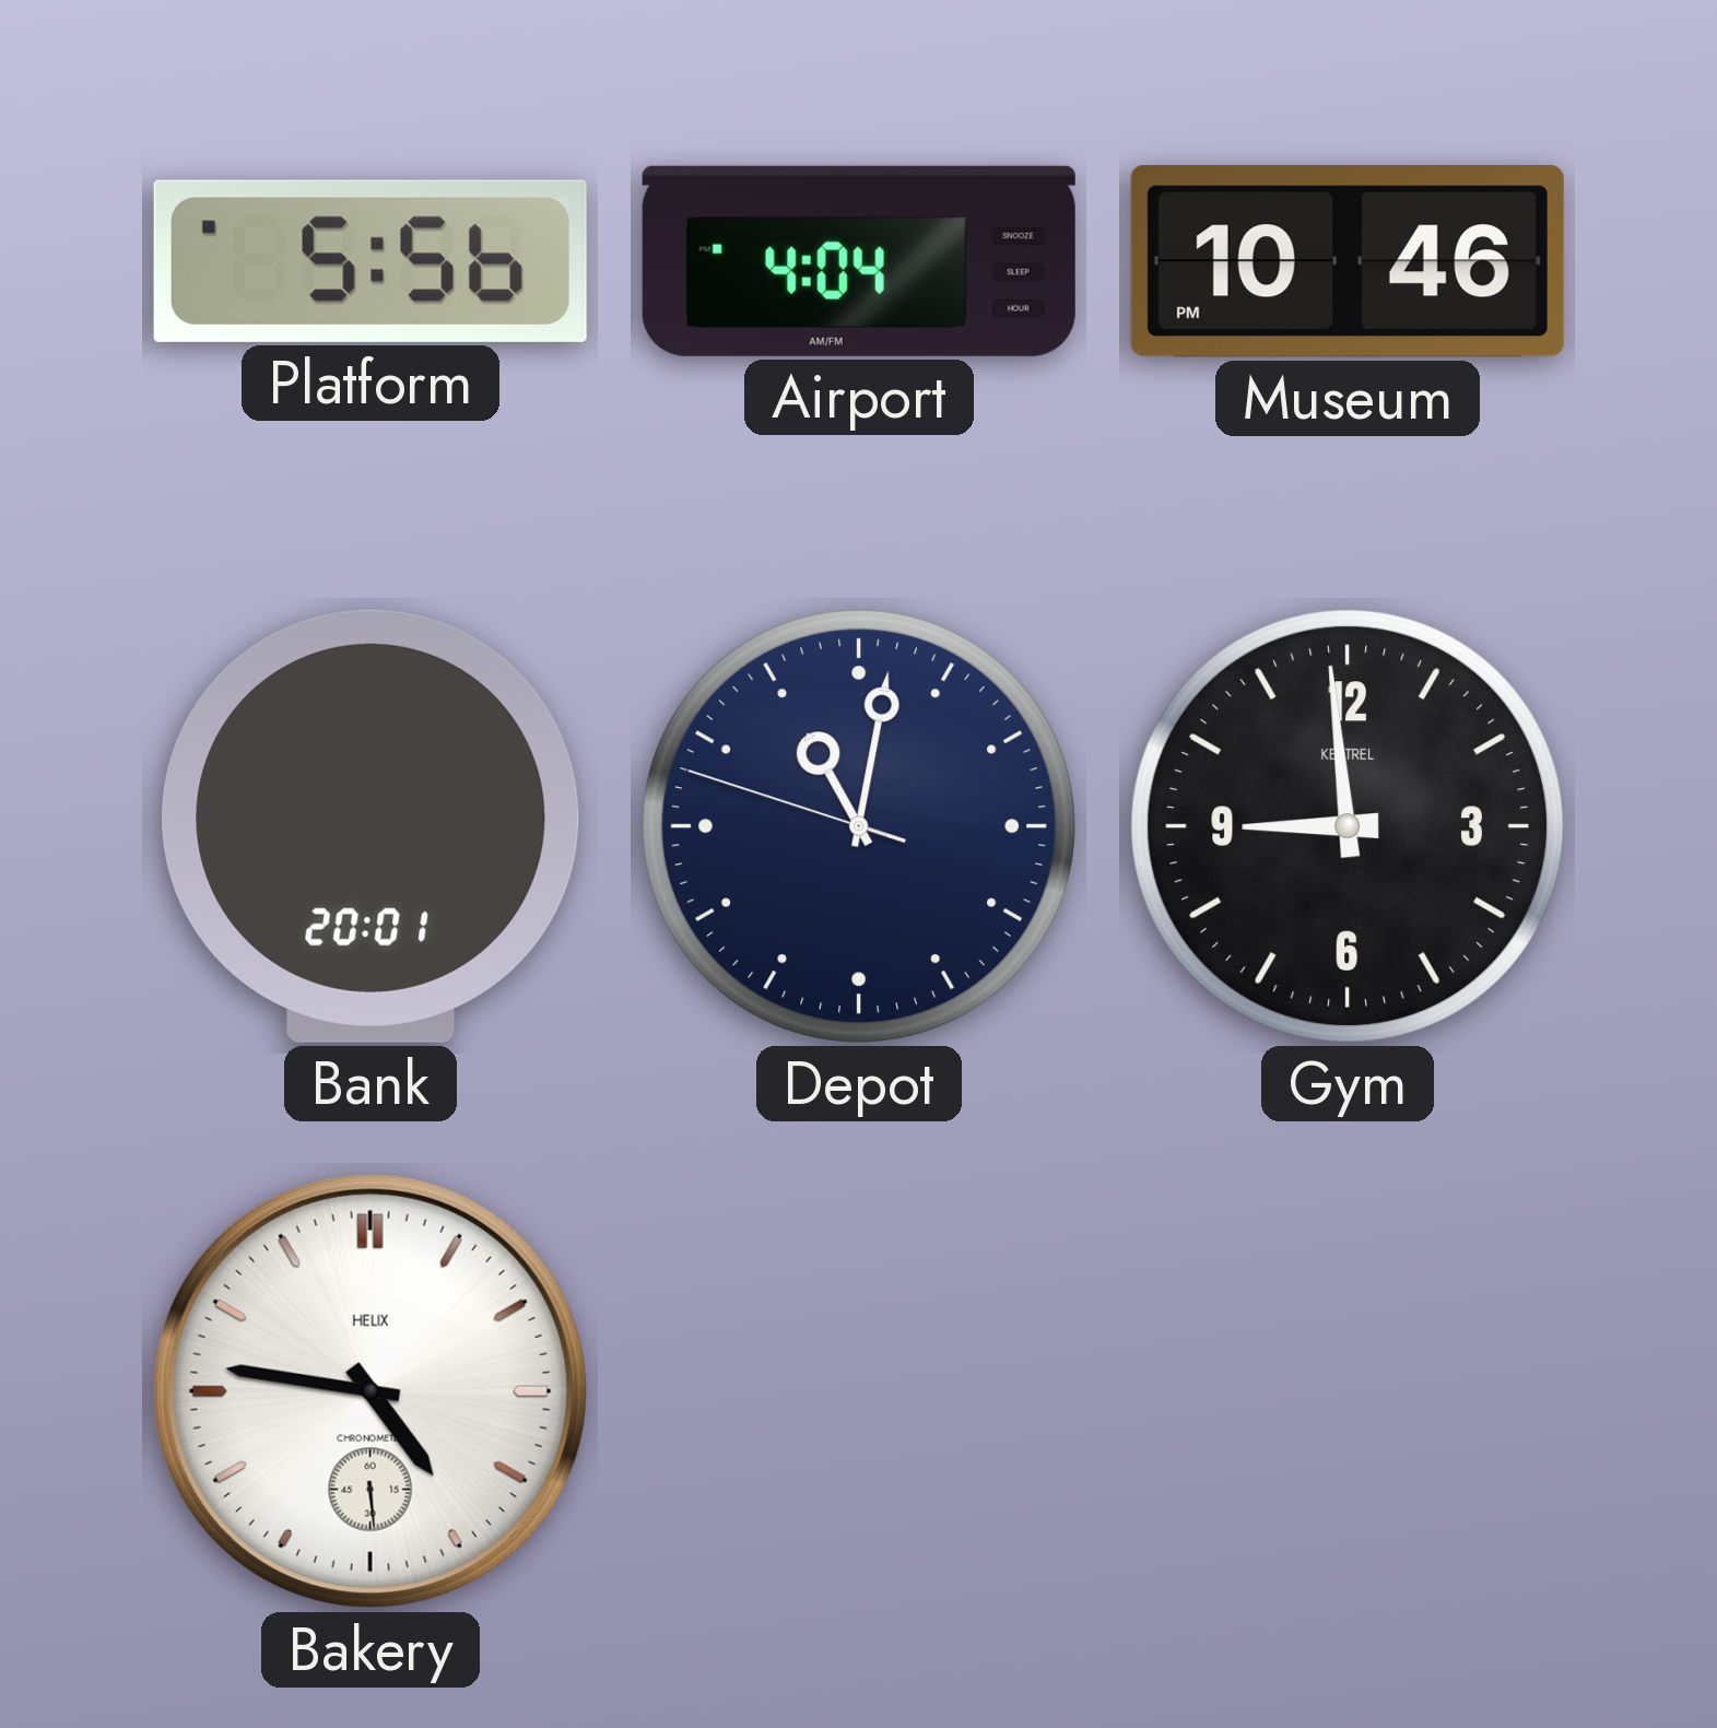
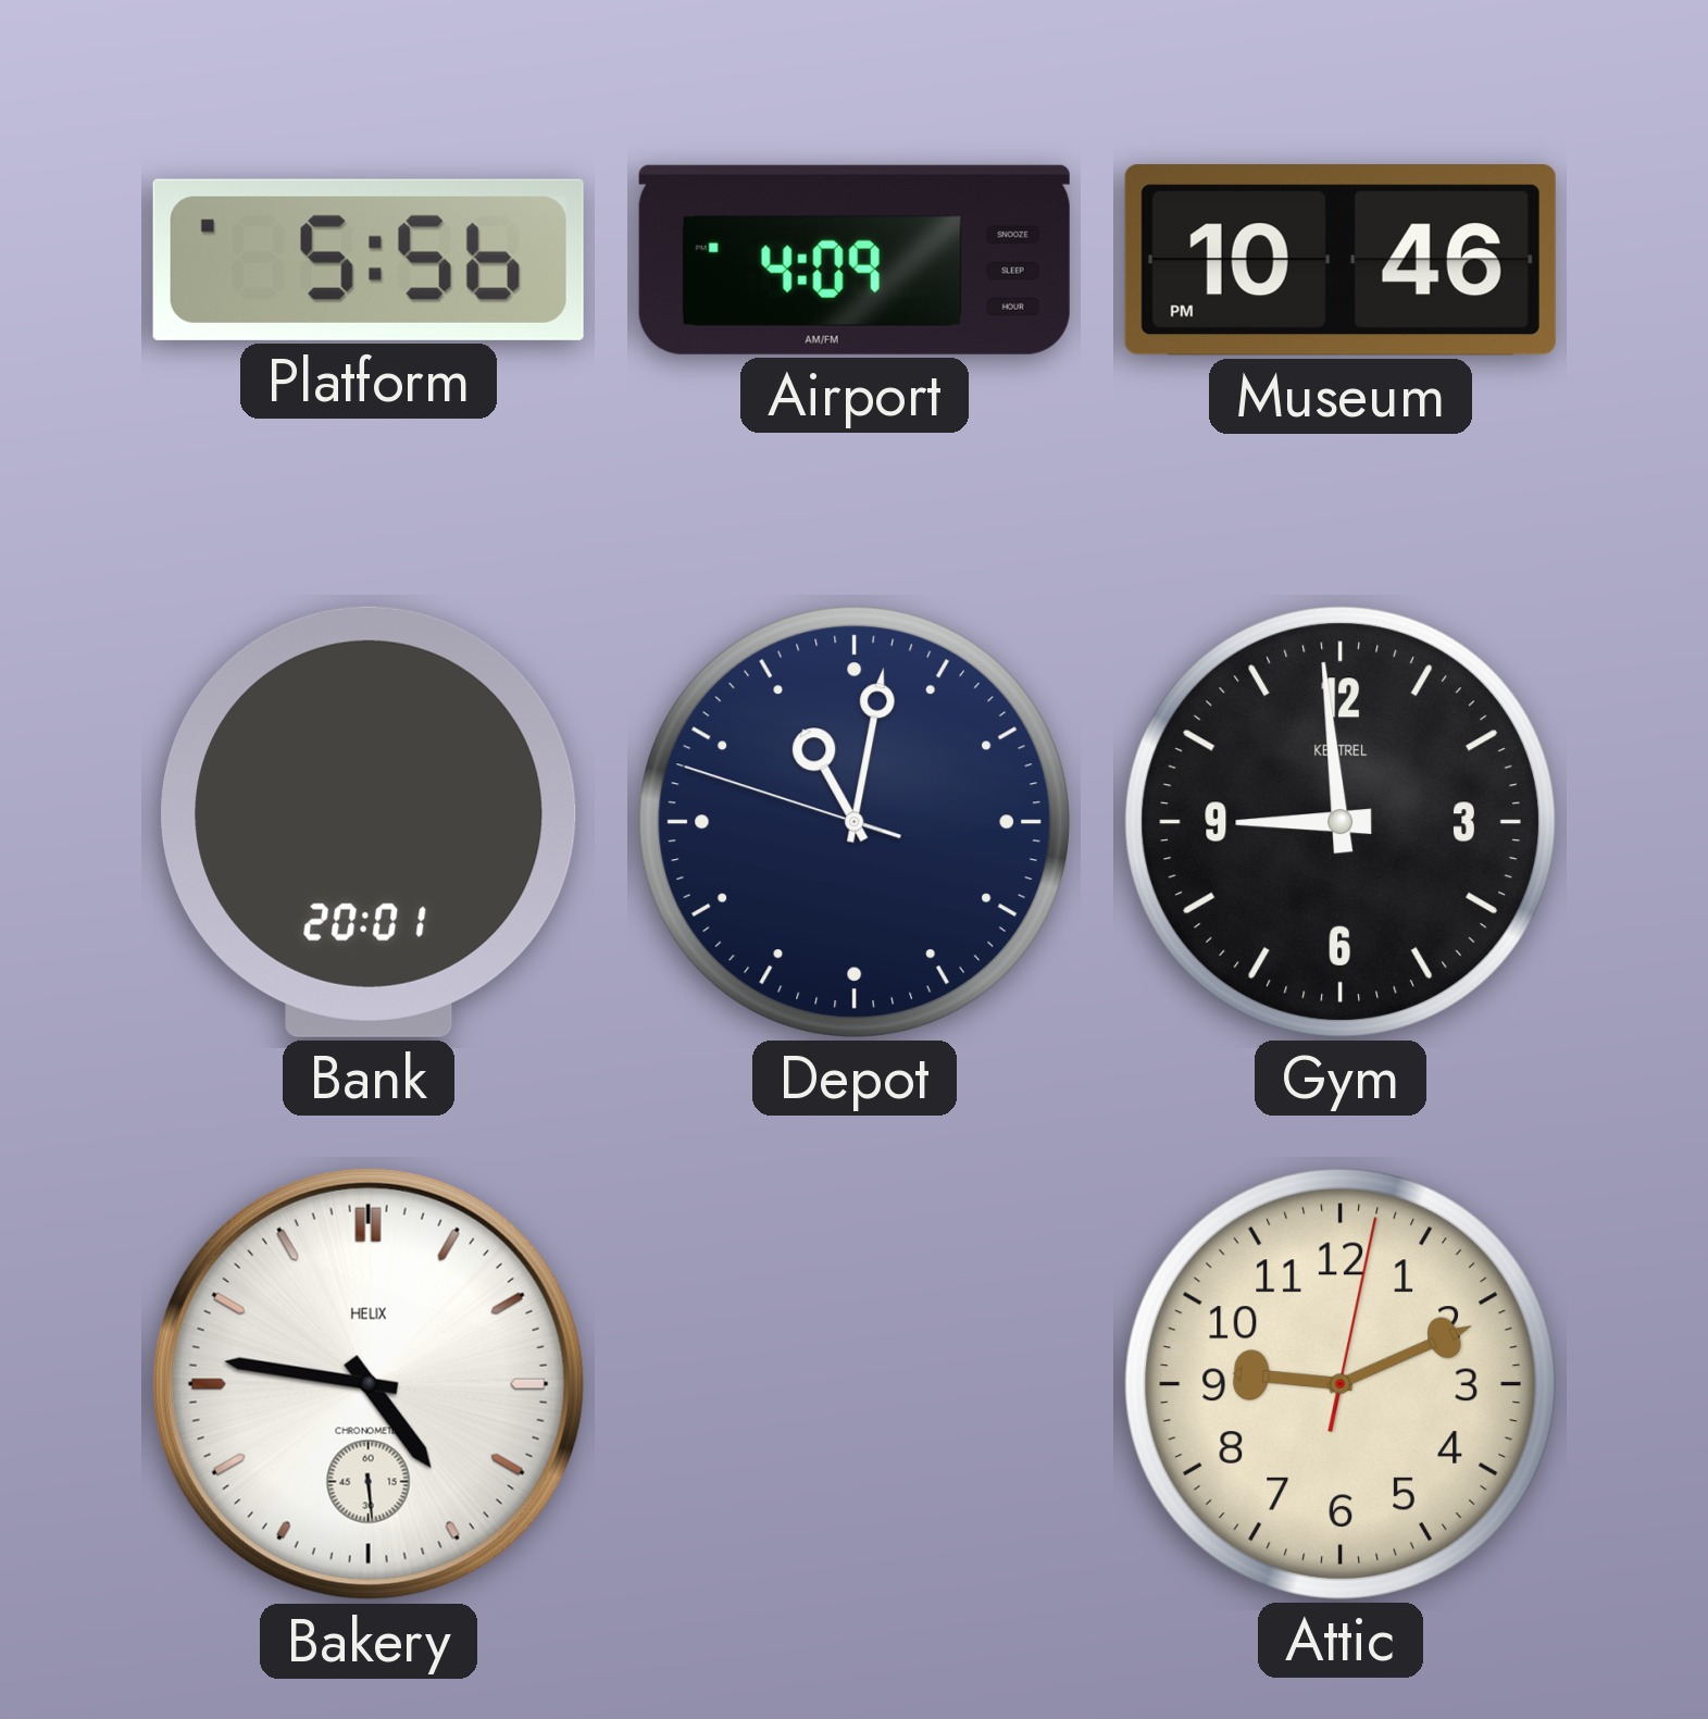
Airport: 4:04 -> 4:09
Attic: none -> 9:11
